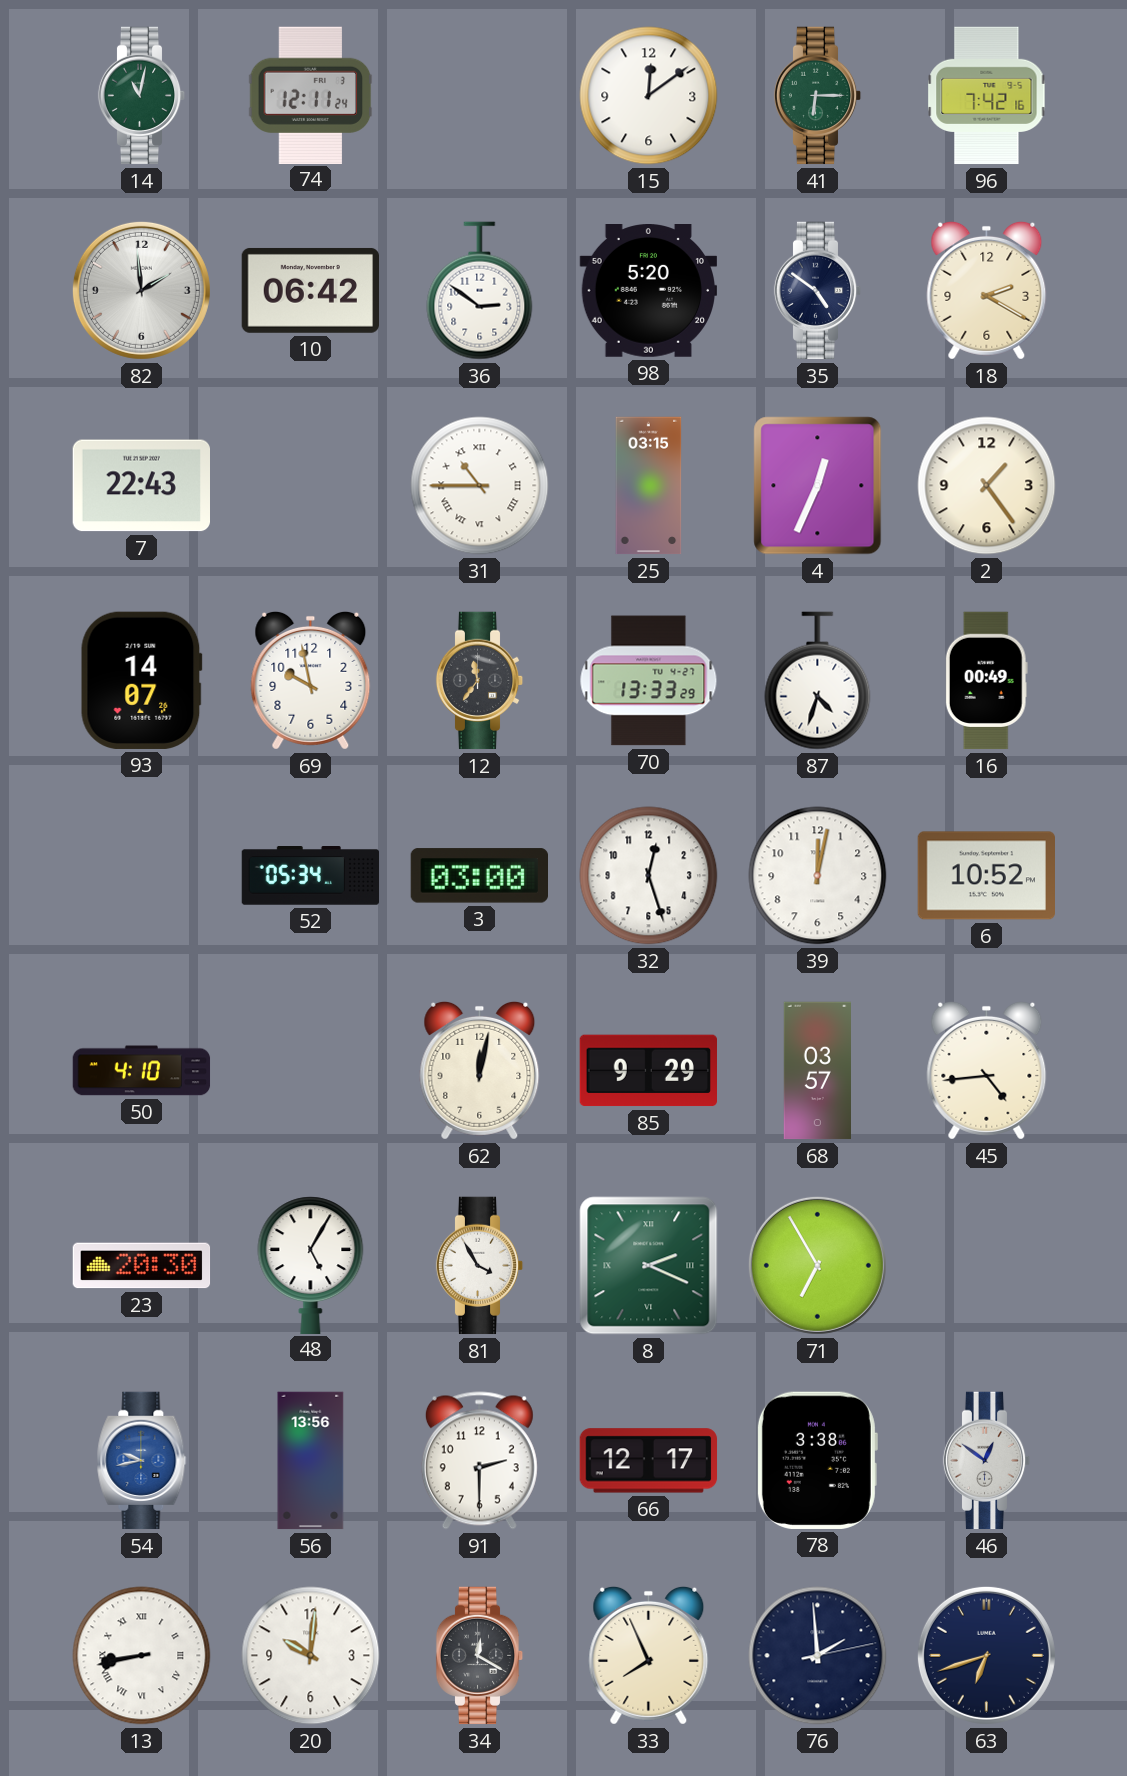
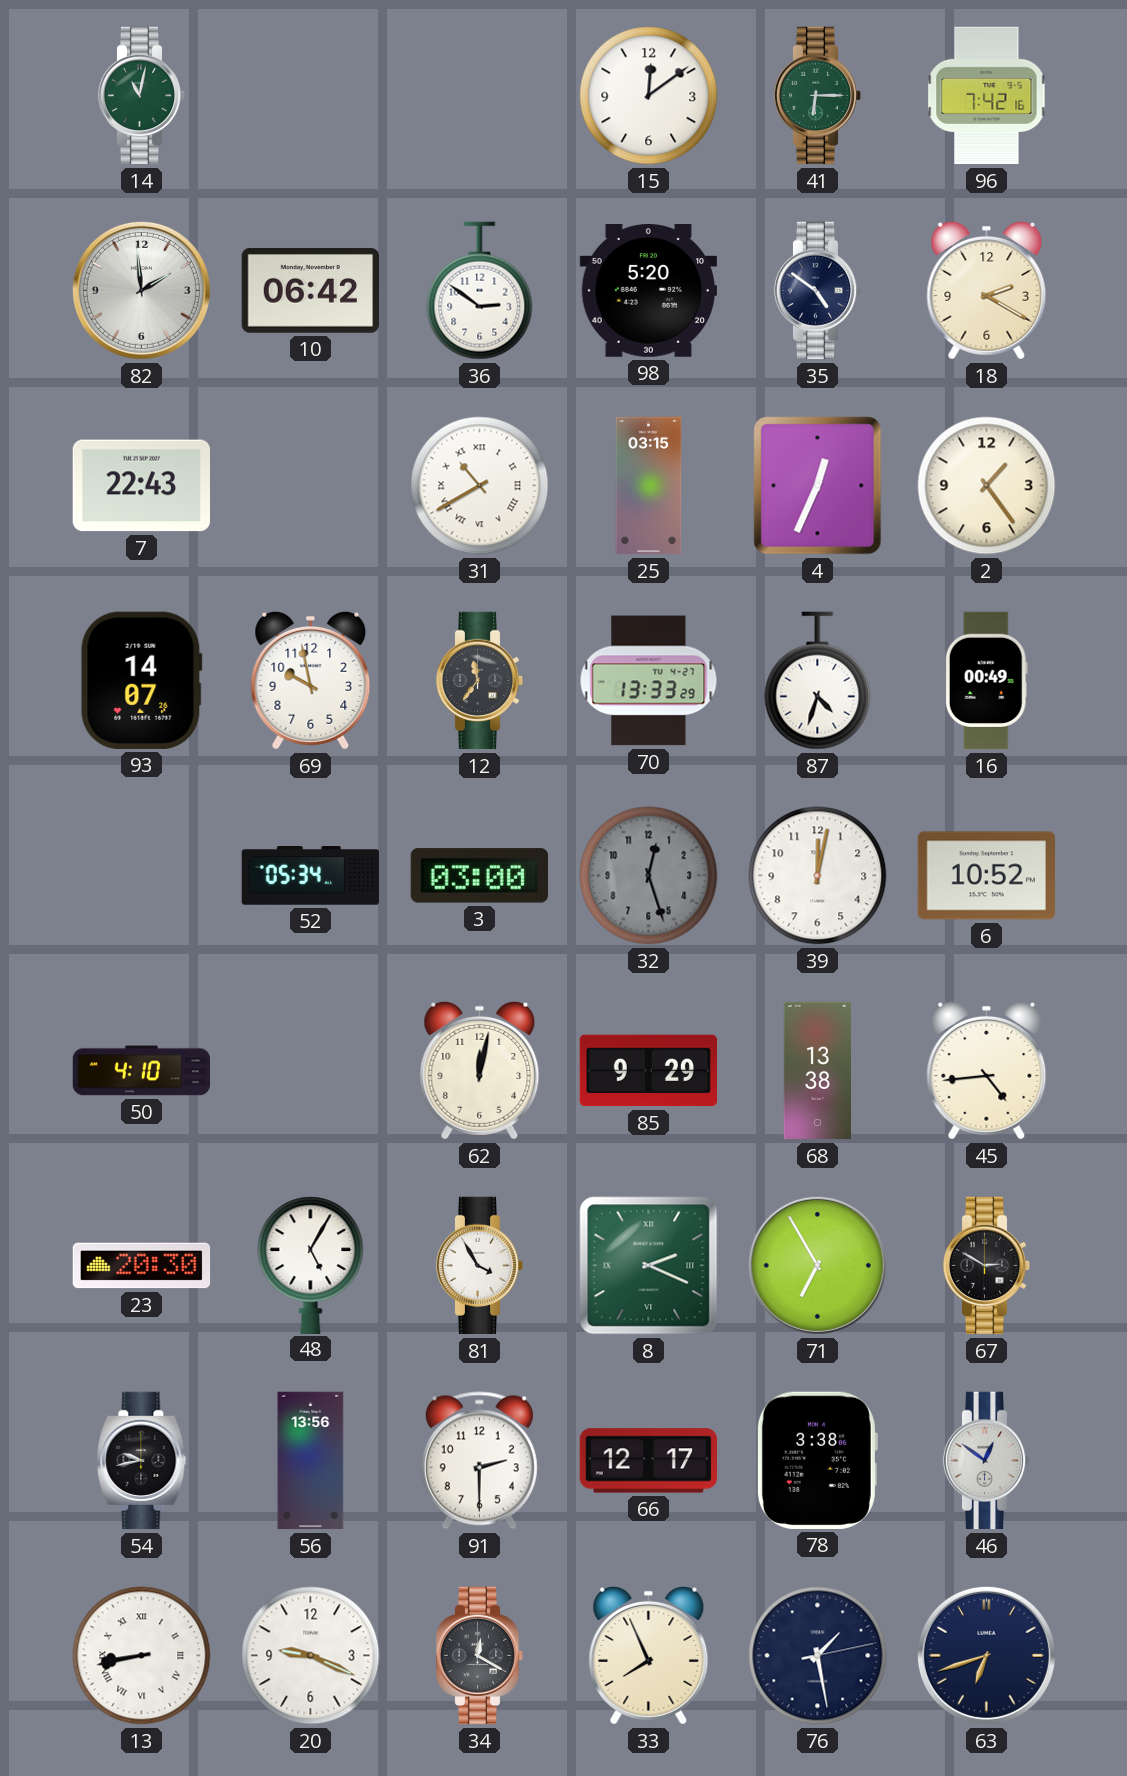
74: 12:11 -> none
31: 10:45 -> 10:40
32 dial: white -> grey
68: 03:57 -> 13:38
67: none -> 2:50
54 dial: blue -> black
20: 10:01 -> 9:19
76: 1:59 -> 1:28
